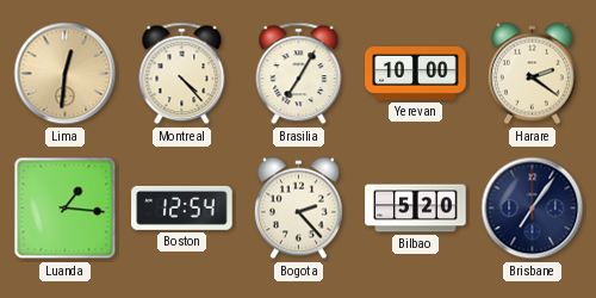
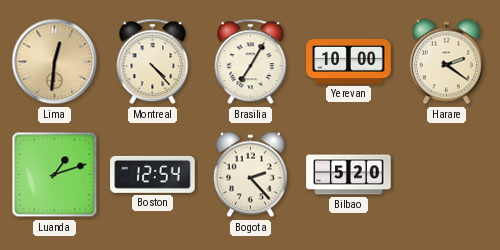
Luanda: 1:16 -> 1:12
Brisbane: 7:06 -> none
